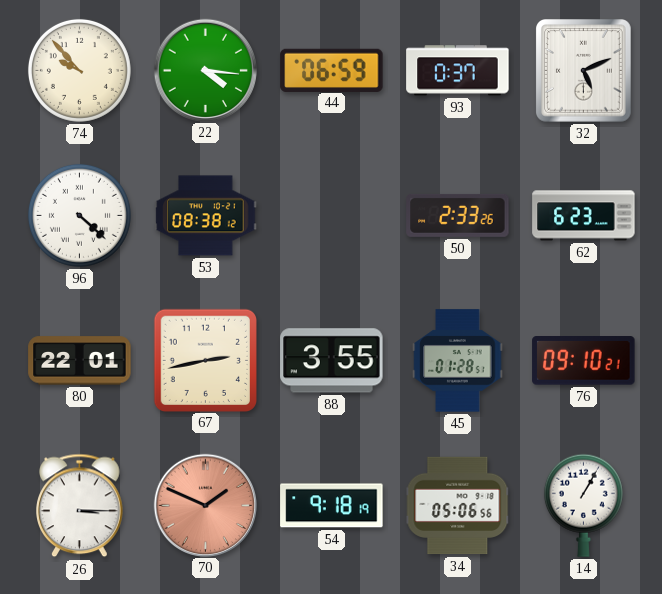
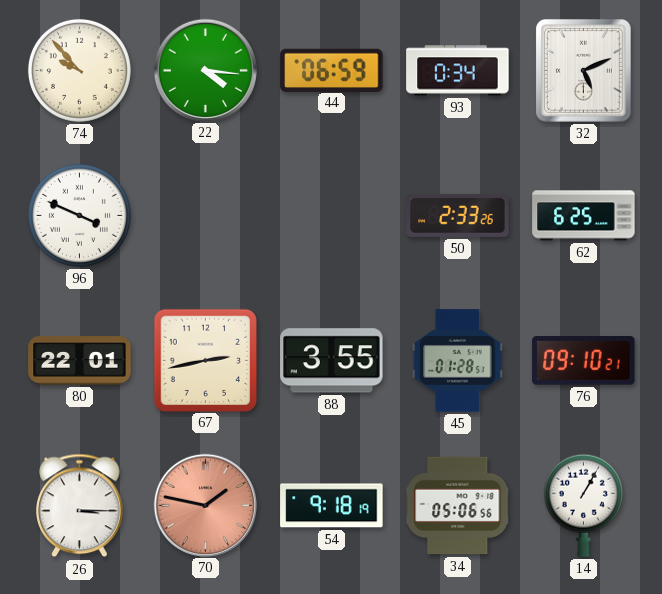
93: 0:37 -> 0:34
96: 4:22 -> 3:49
53: 08:38 -> none
62: 6:23 -> 6:25
70: 1:49 -> 1:47
